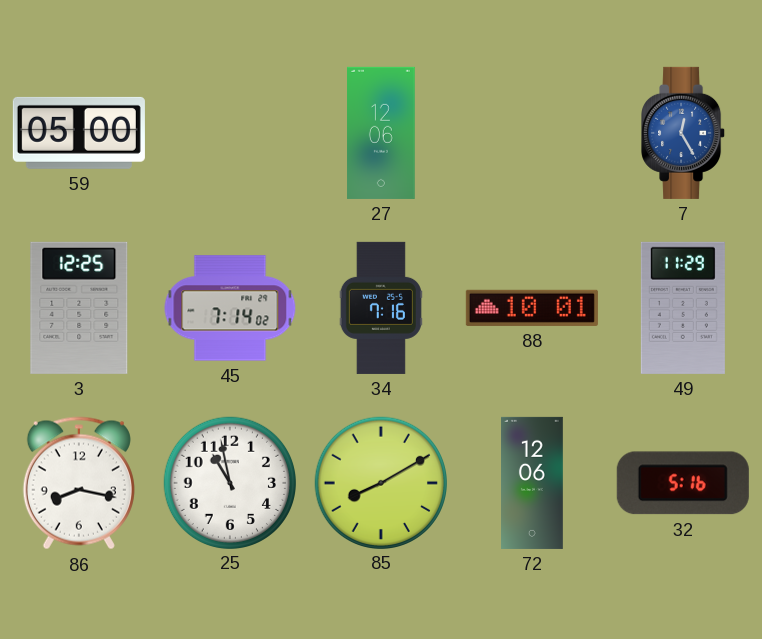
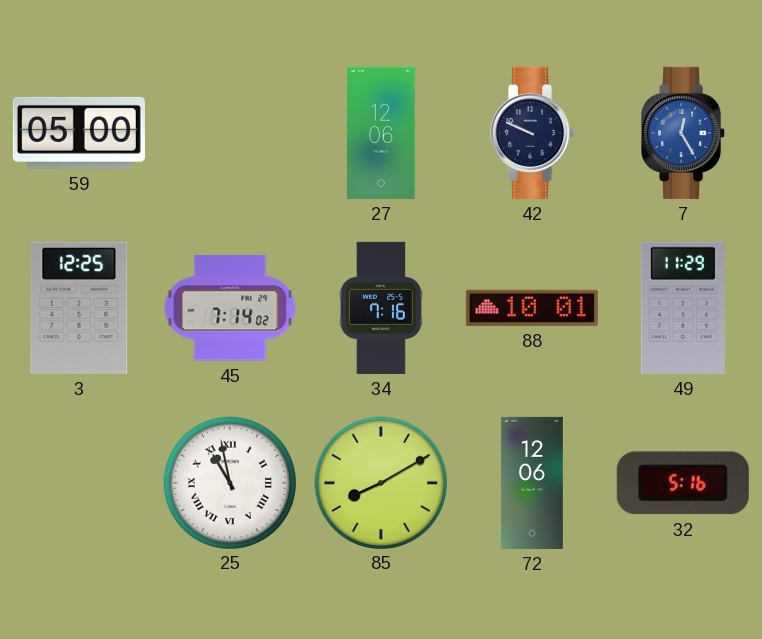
42: none -> 9:49
86: 8:17 -> none
25 numerals: Arabic -> Roman
